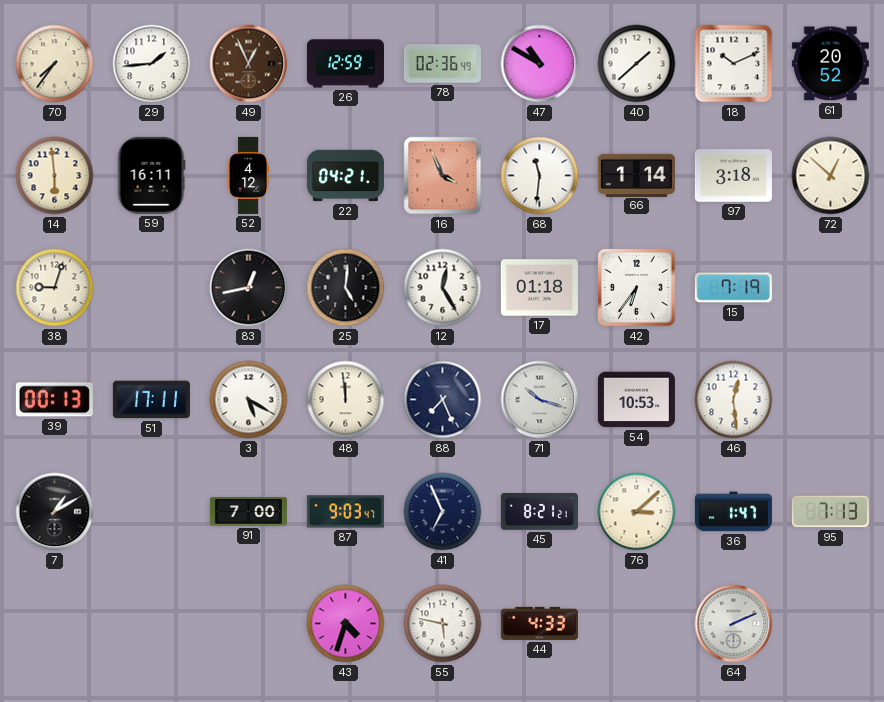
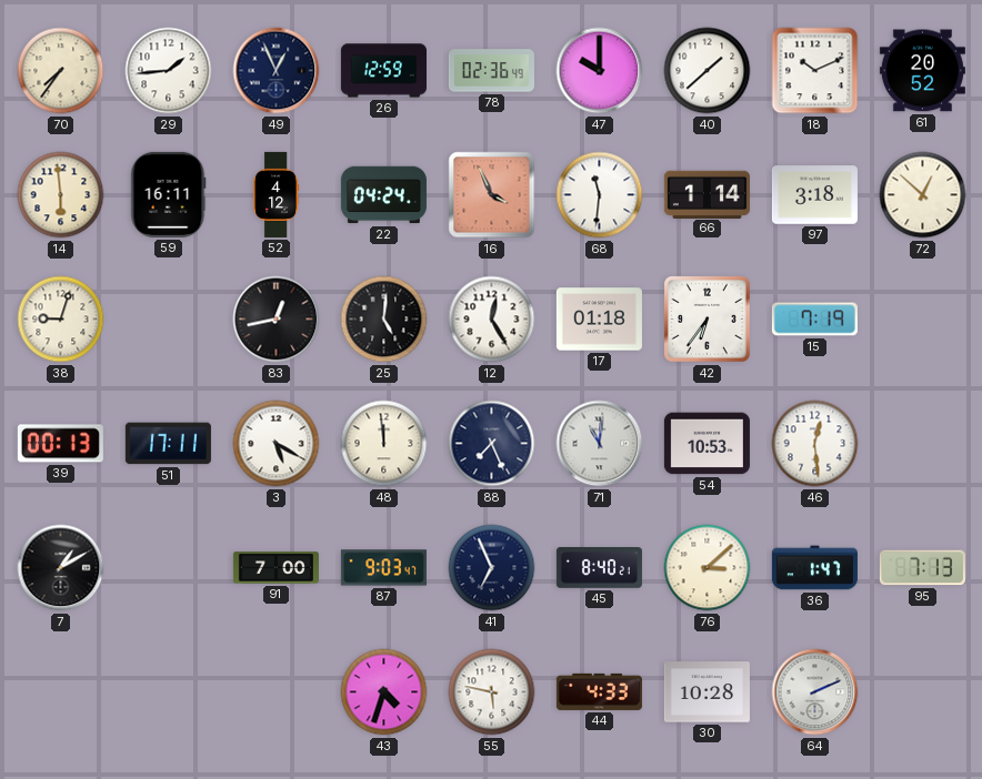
49 dial: brown -> navy
47: 10:50 -> 10:00
22: 04:21 -> 04:24
71: 10:18 -> 11:01
45: 8:21 -> 8:40
30: none -> 10:28
